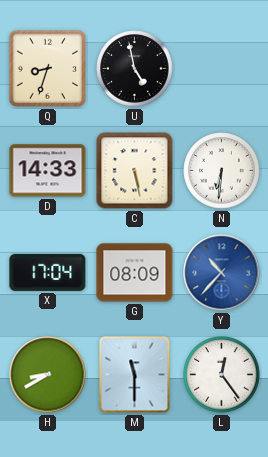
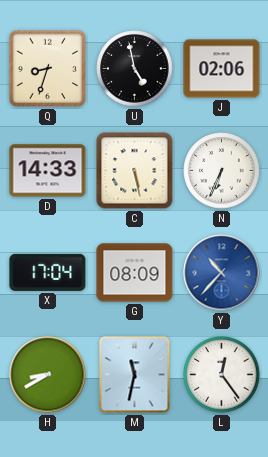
J: none -> 02:06
N: 6:31 -> 6:34
M: 11:30 -> 11:32
